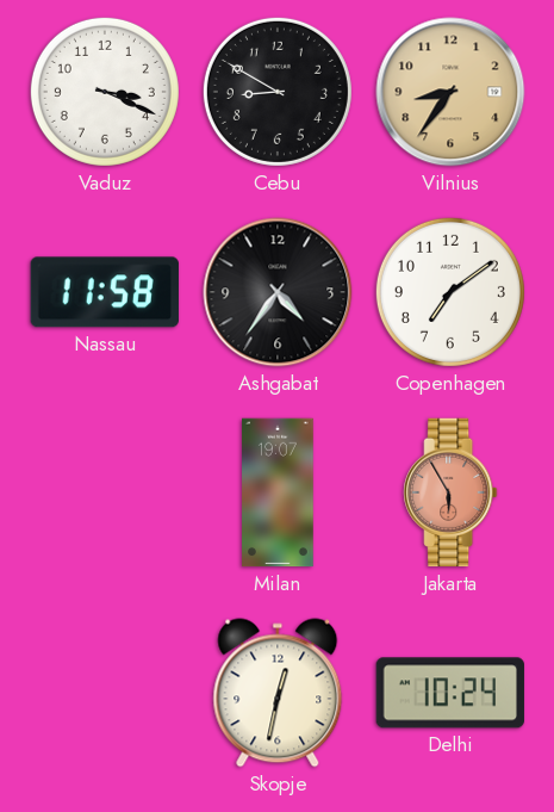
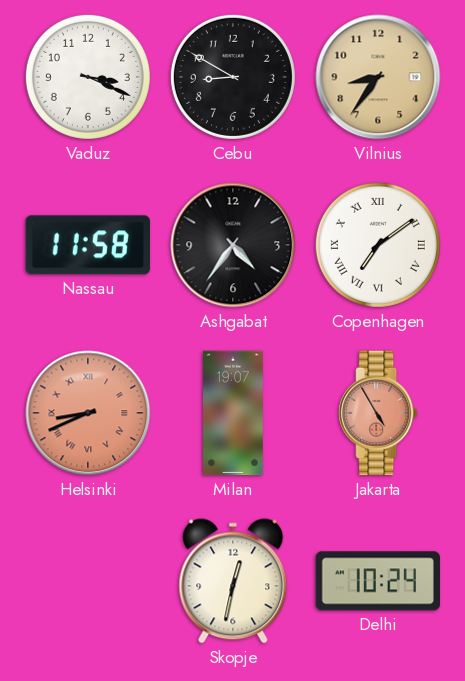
Copenhagen numerals: Arabic -> Roman
Helsinki: none -> 8:41
Jakarta: 5:55 -> 4:55
